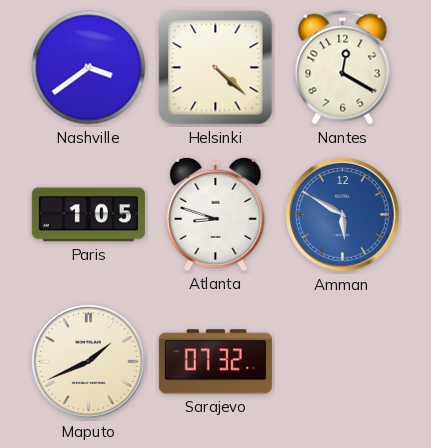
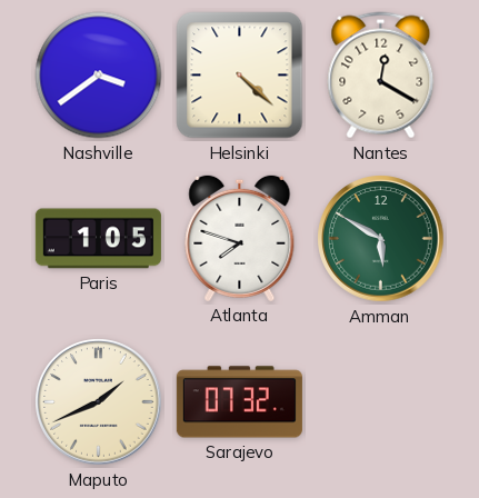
Atlanta: 8:48 -> 7:48
Amman dial: blue -> green
